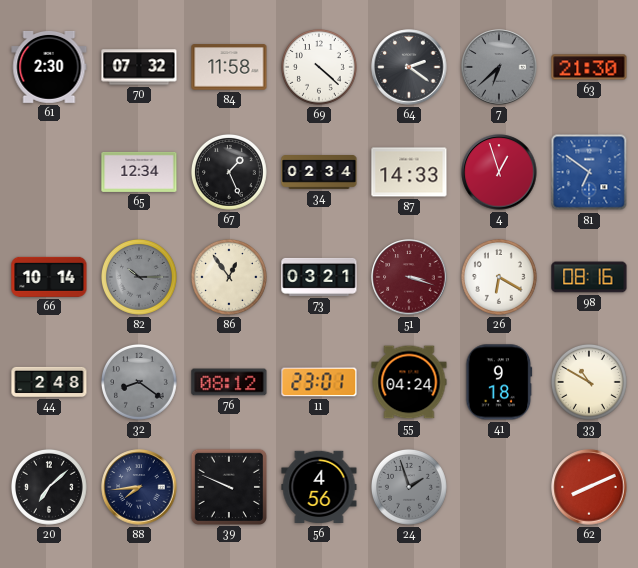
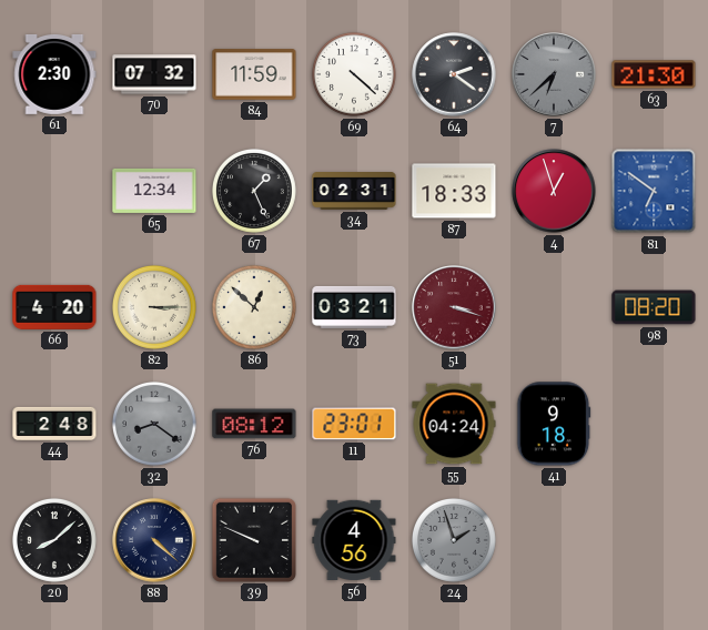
84: 11:58 -> 11:59
34: 02:34 -> 02:31
87: 14:33 -> 18:33
66: 10:14 -> 4:20
82: 10:15 -> 3:15
82 dial: grey -> cream
86: 12:54 -> 12:52
26: 6:20 -> none
98: 08:16 -> 08:20
33: 10:50 -> none
20: 7:08 -> 8:08
88: 7:44 -> 4:22
62: 8:11 -> none
